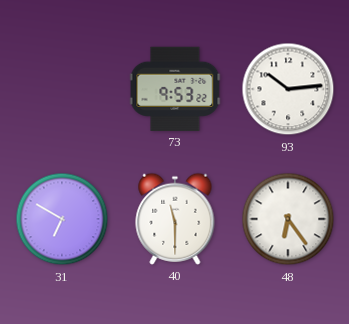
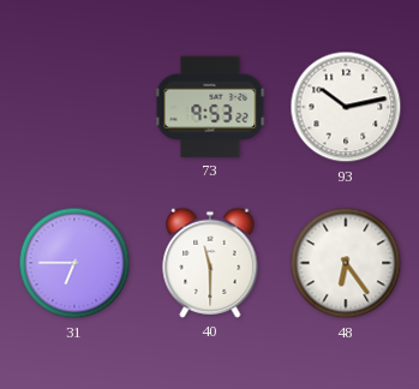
93: 10:14 -> 10:13
31: 6:50 -> 6:45
